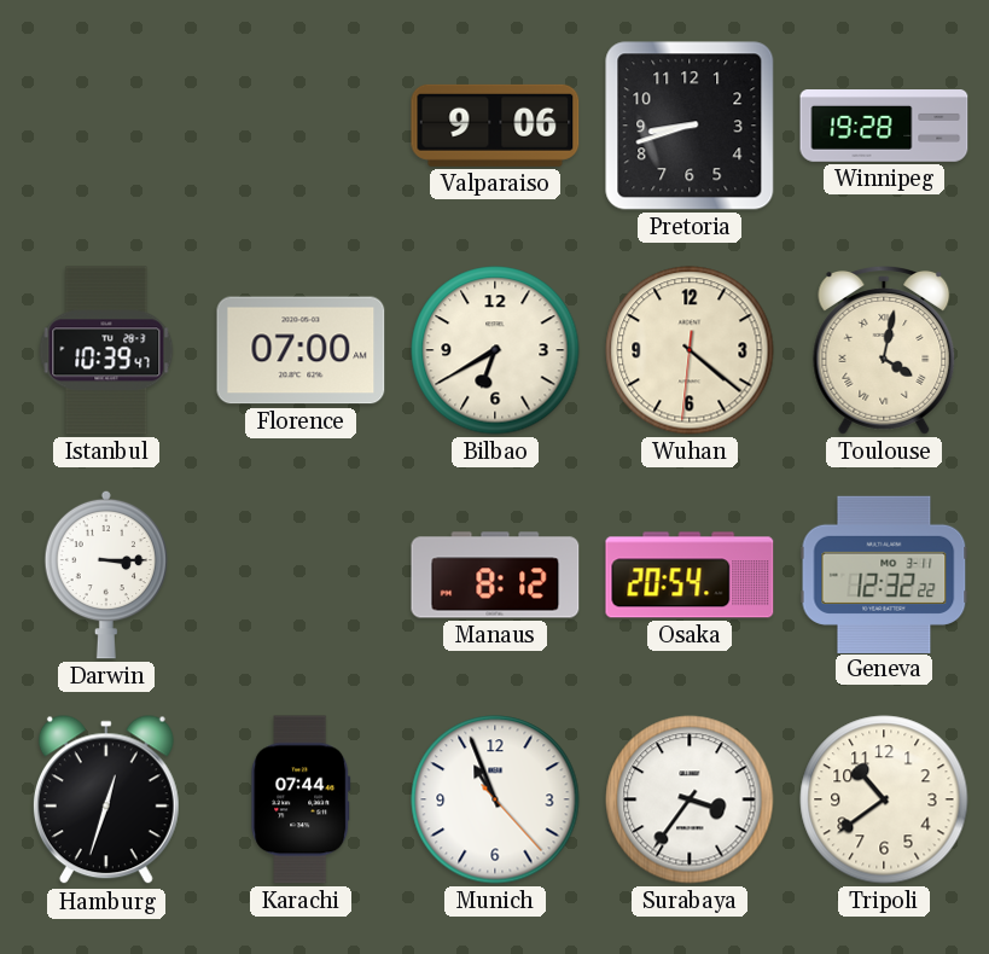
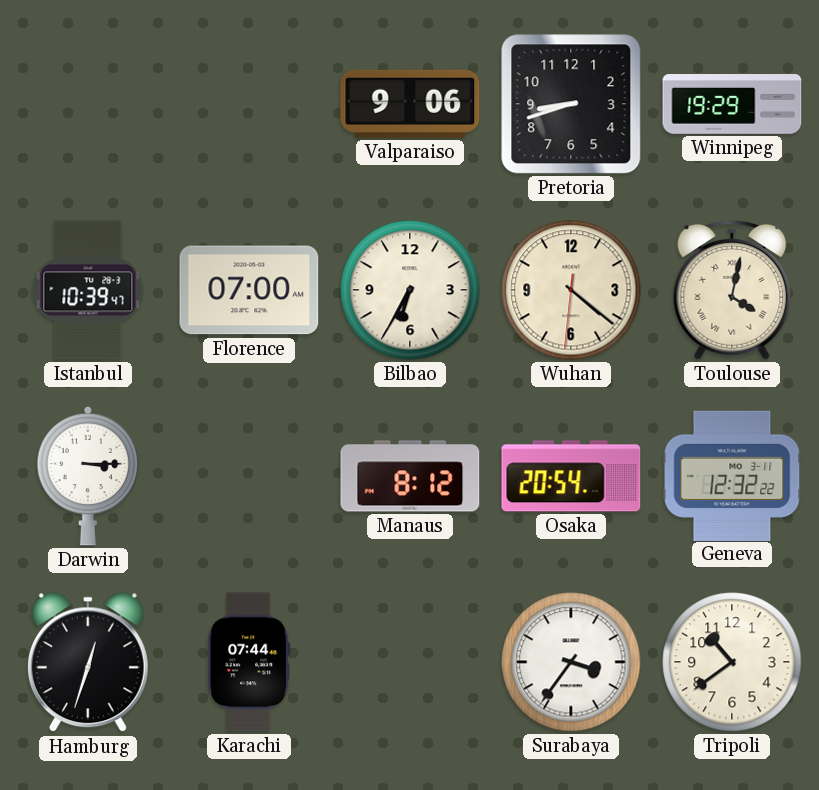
Winnipeg: 19:28 -> 19:29
Bilbao: 6:40 -> 6:35
Munich: 10:56 -> none
